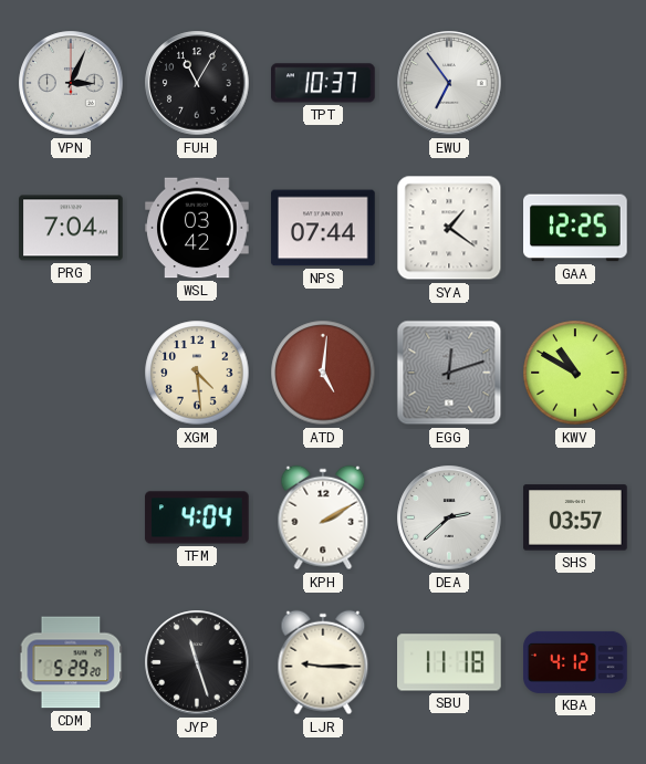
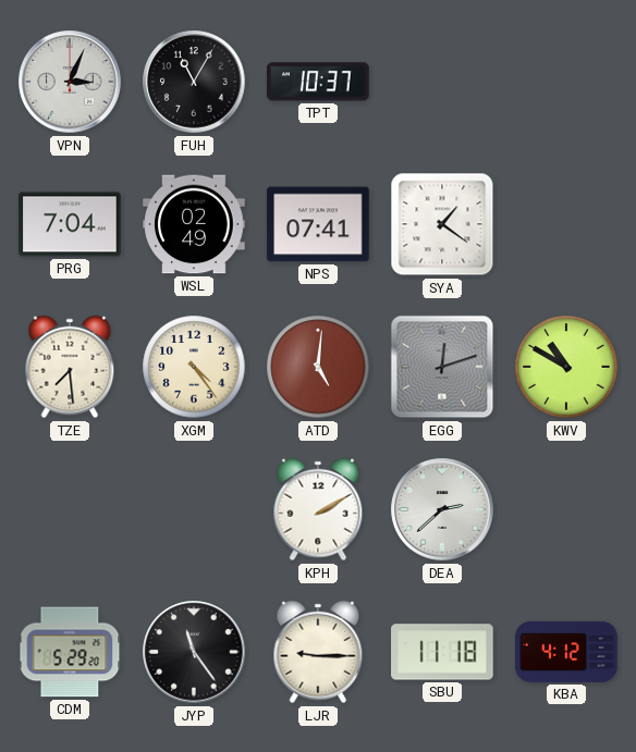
EWU: 6:54 -> none
WSL: 03:42 -> 02:49
NPS: 07:44 -> 07:41
GAA: 12:25 -> none
TZE: none -> 7:29
XGM: 4:29 -> 4:24
TFM: 4:04 -> none
SHS: 03:57 -> none
JYP: 11:27 -> 11:24
